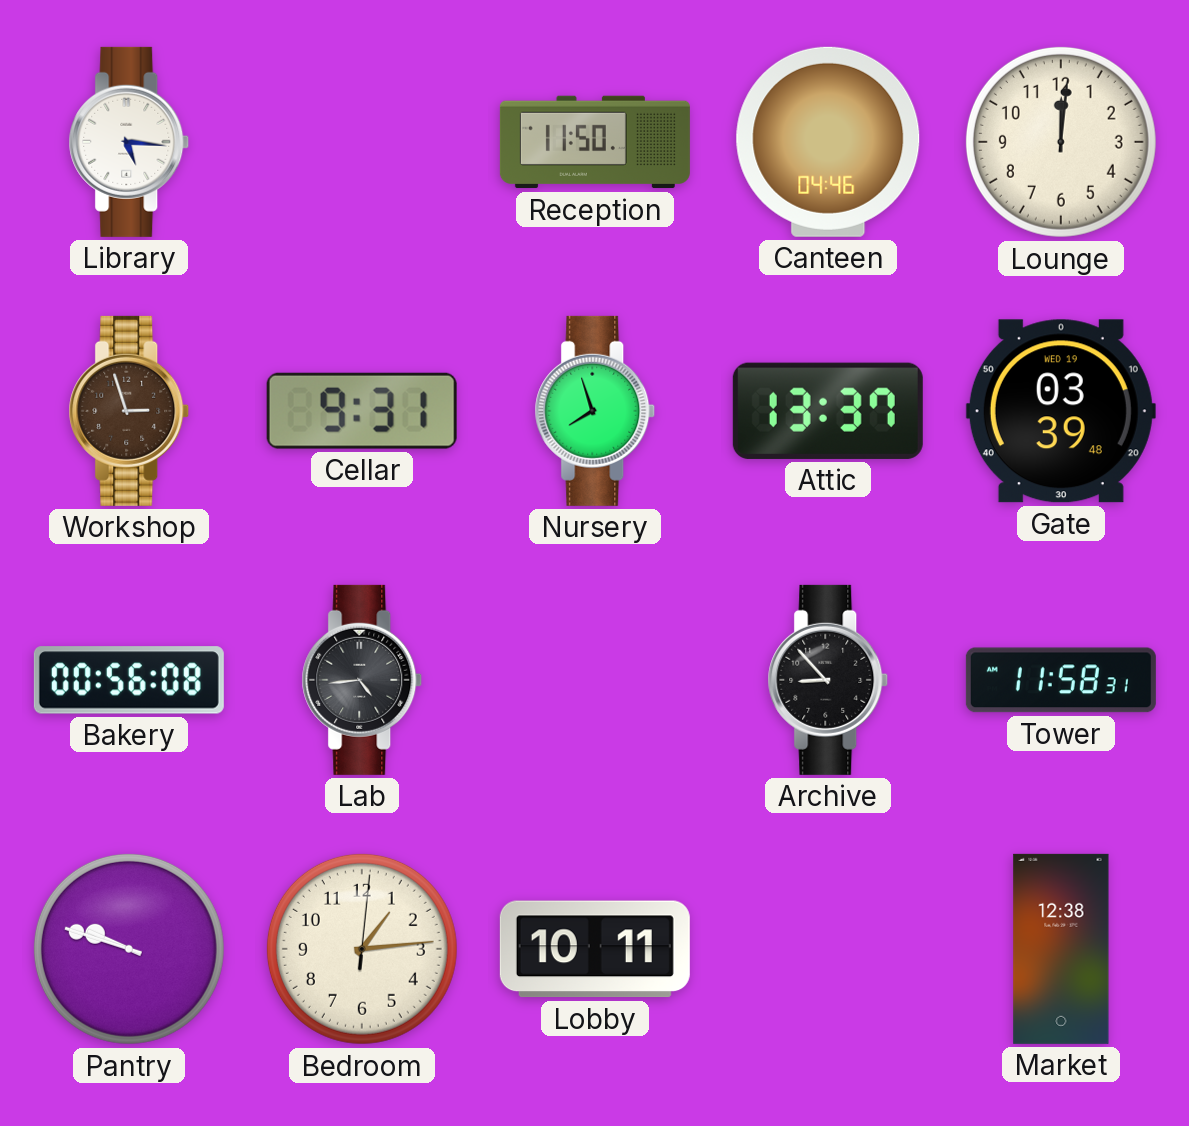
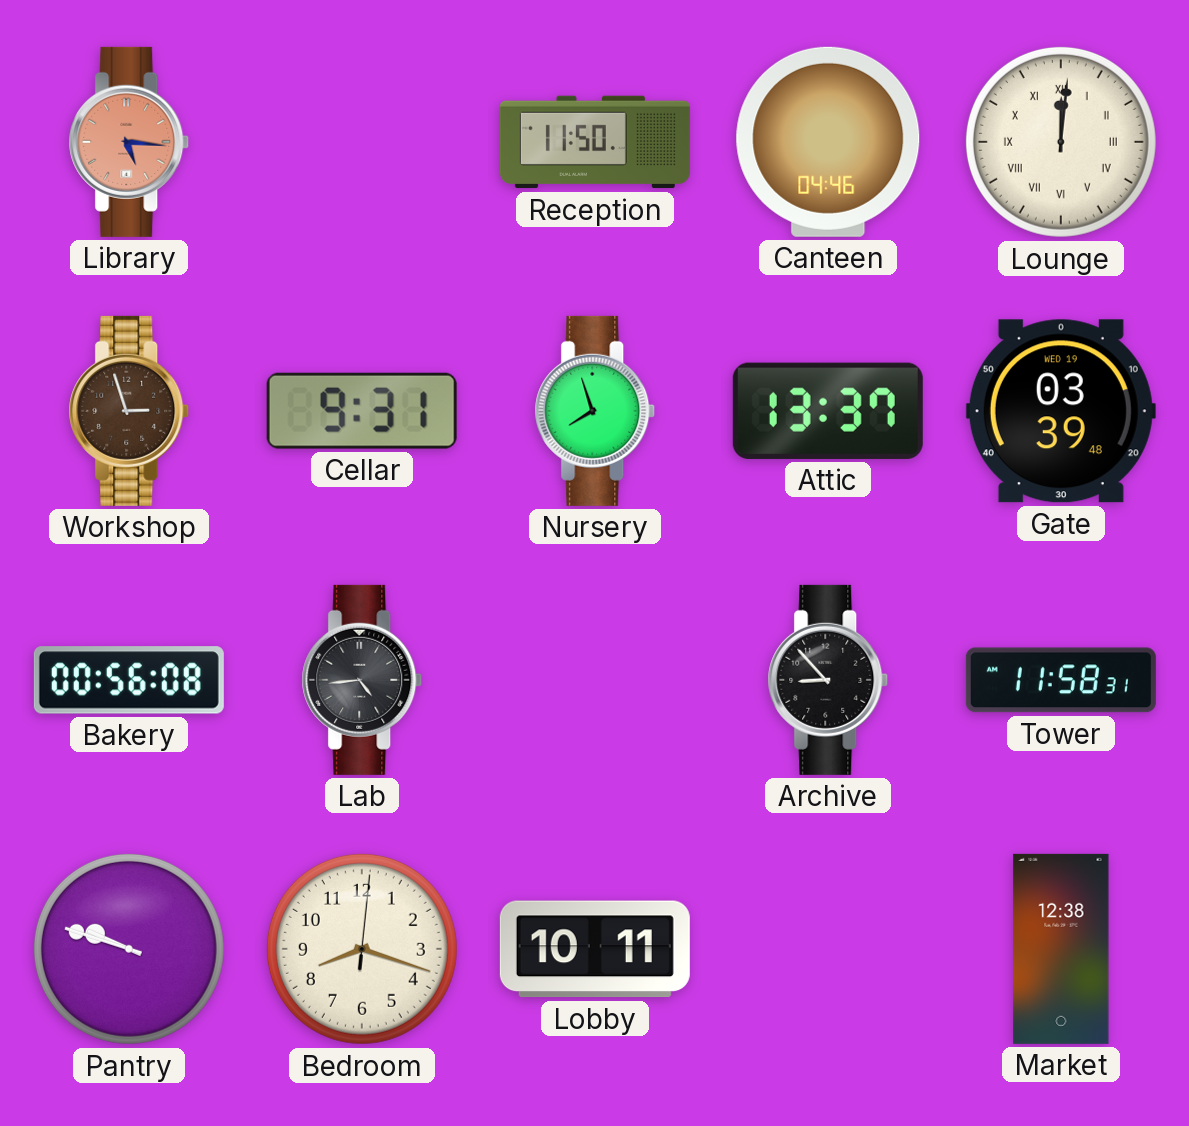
Library dial: white -> salmon
Lounge numerals: Arabic -> Roman
Bedroom: 1:14 -> 8:18
